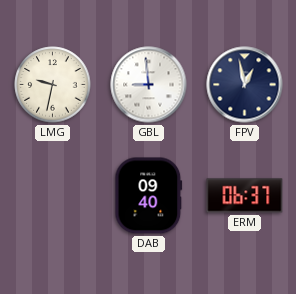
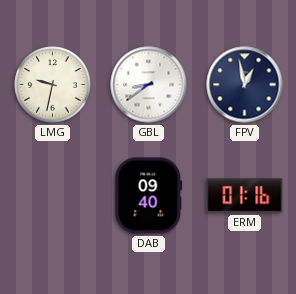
GBL: 8:59 -> 8:39
ERM: 06:37 -> 01:16
